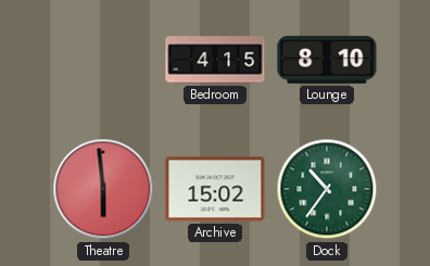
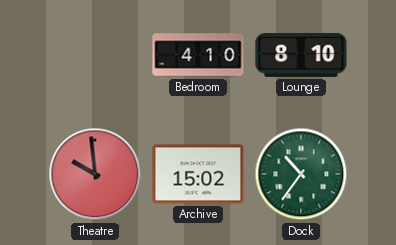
Bedroom: 4:15 -> 4:10
Theatre: 5:59 -> 9:59
